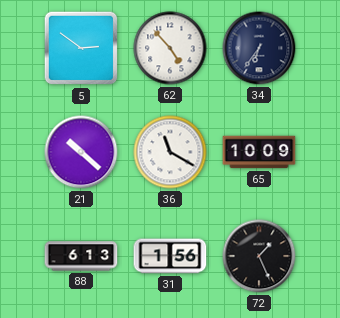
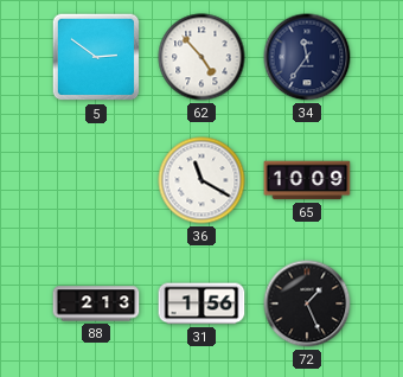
34: 6:36 -> 11:36
21: 10:22 -> none
88: 6:13 -> 2:13
